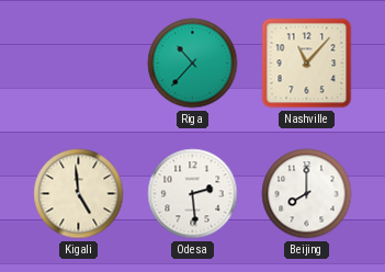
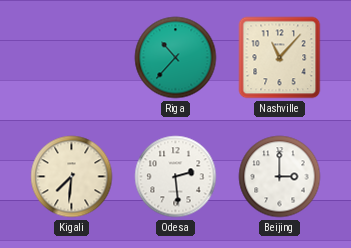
Kigali: 4:59 -> 7:31
Beijing: 8:00 -> 3:00
